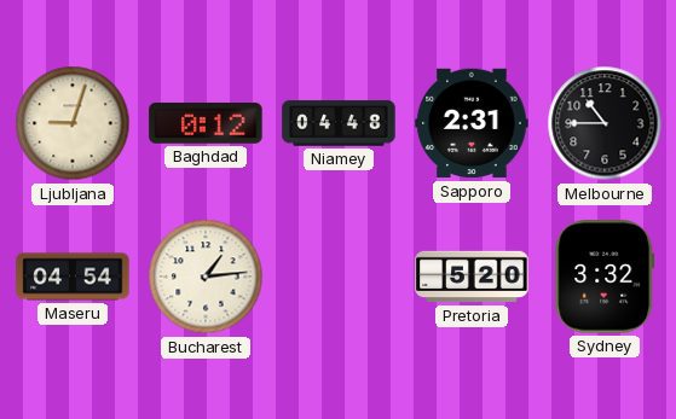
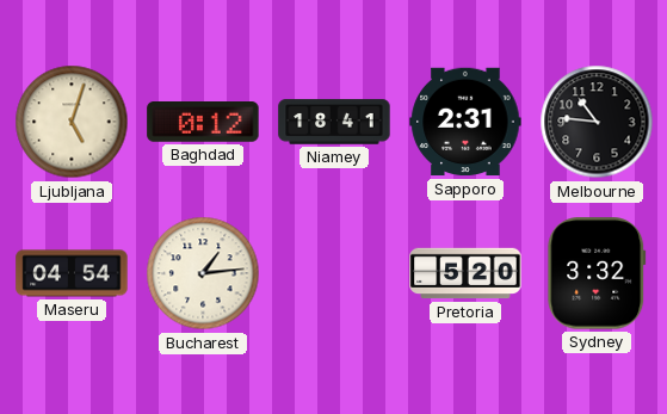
Ljubljana: 9:03 -> 5:03
Niamey: 04:48 -> 18:41
Melbourne: 10:45 -> 10:46
